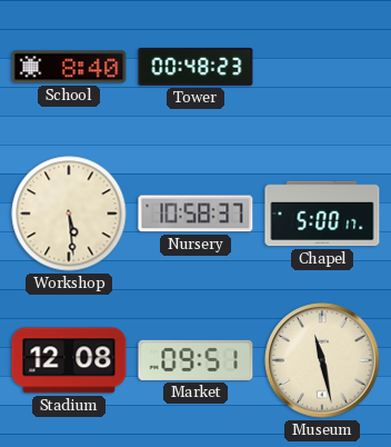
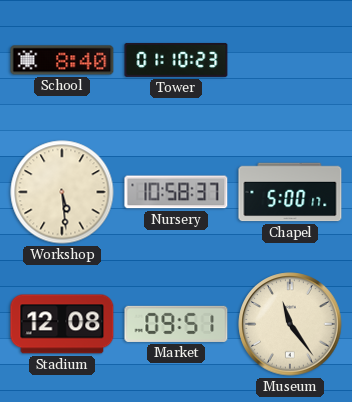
Tower: 00:48 -> 01:10
Museum: 11:28 -> 11:24
